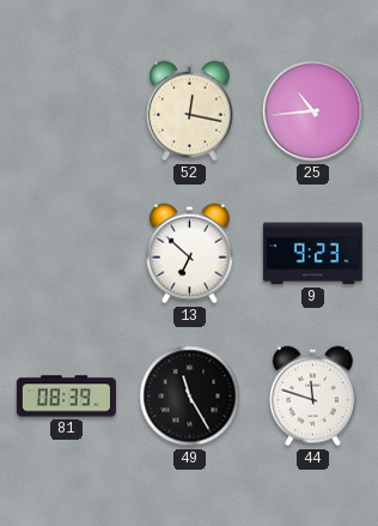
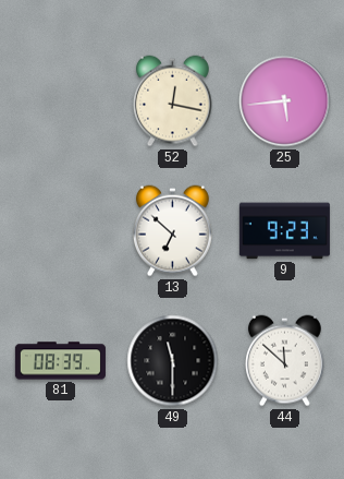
25: 10:44 -> 5:44
49: 11:25 -> 11:30
44: 11:48 -> 11:52
